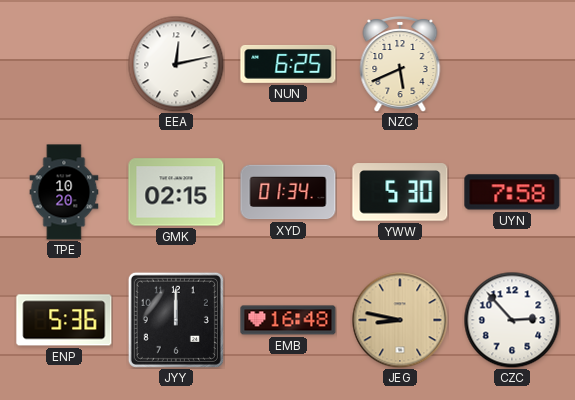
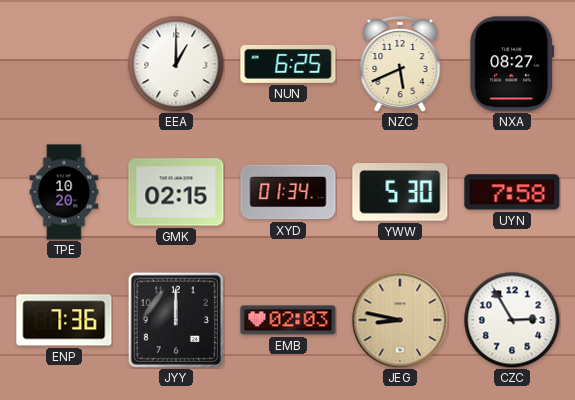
EEA: 12:13 -> 1:00
NXA: none -> 08:27
ENP: 5:36 -> 7:36
EMB: 16:48 -> 02:03
CZC: 2:53 -> 2:55
